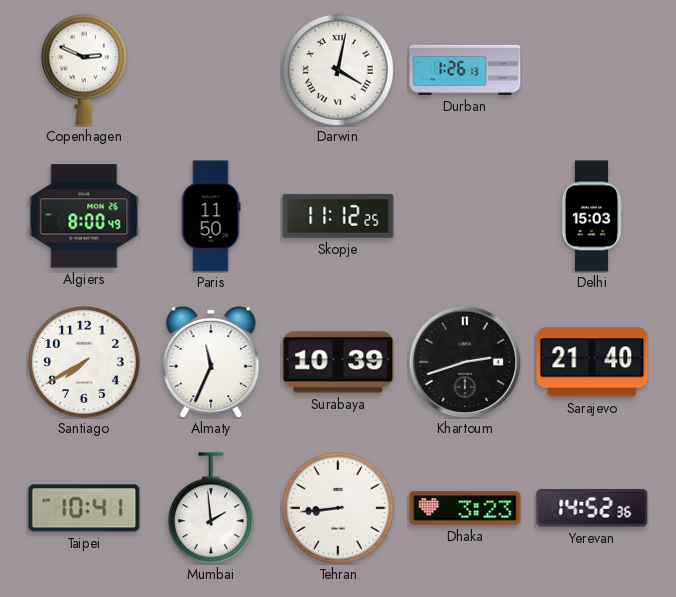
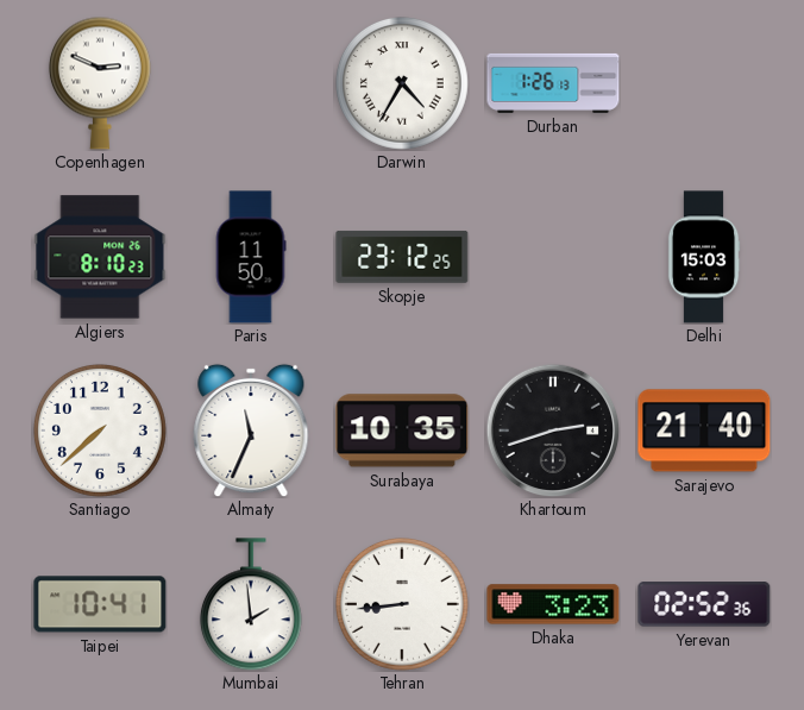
Darwin: 4:02 -> 4:35
Algiers: 8:00 -> 8:10
Skopje: 11:12 -> 23:12
Santiago: 7:40 -> 7:38
Surabaya: 10:39 -> 10:35
Yerevan: 14:52 -> 02:52
